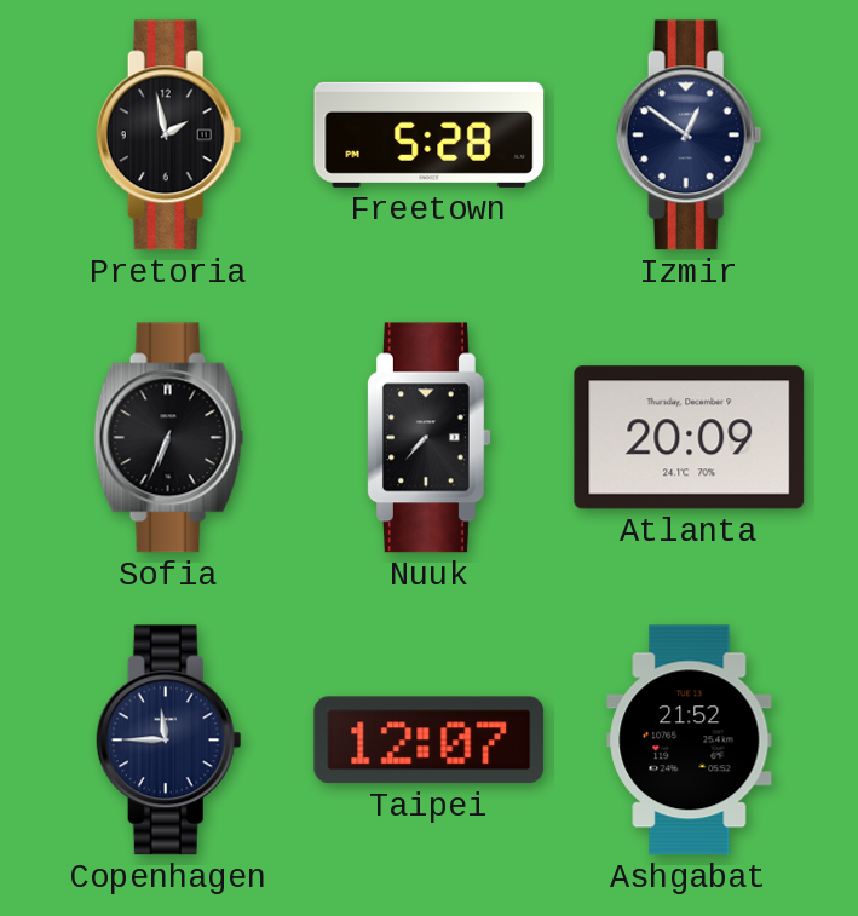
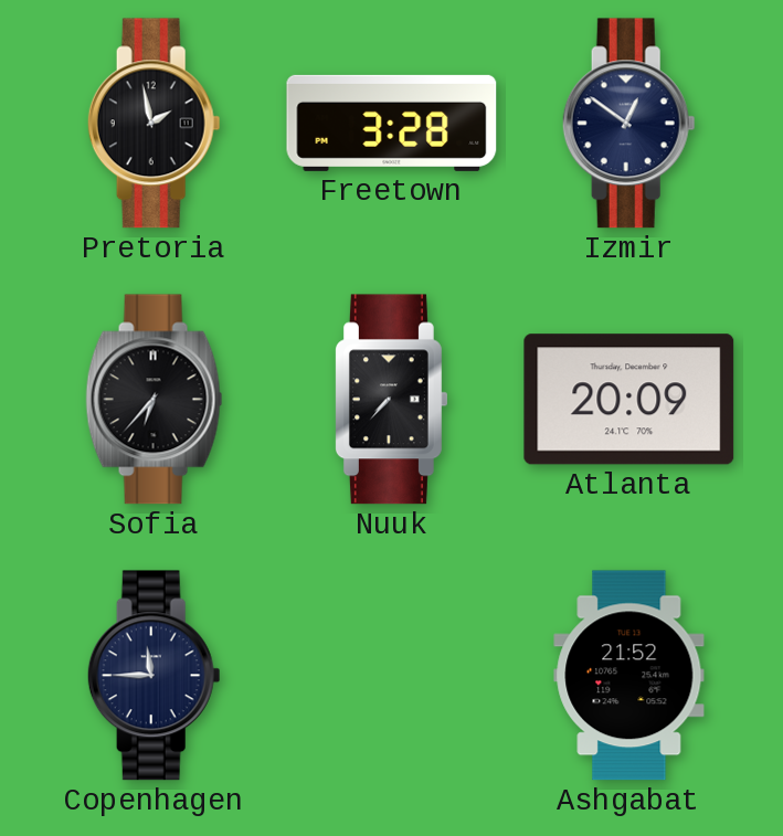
Freetown: 5:28 -> 3:28
Sofia: 6:34 -> 6:37
Taipei: 12:07 -> none
